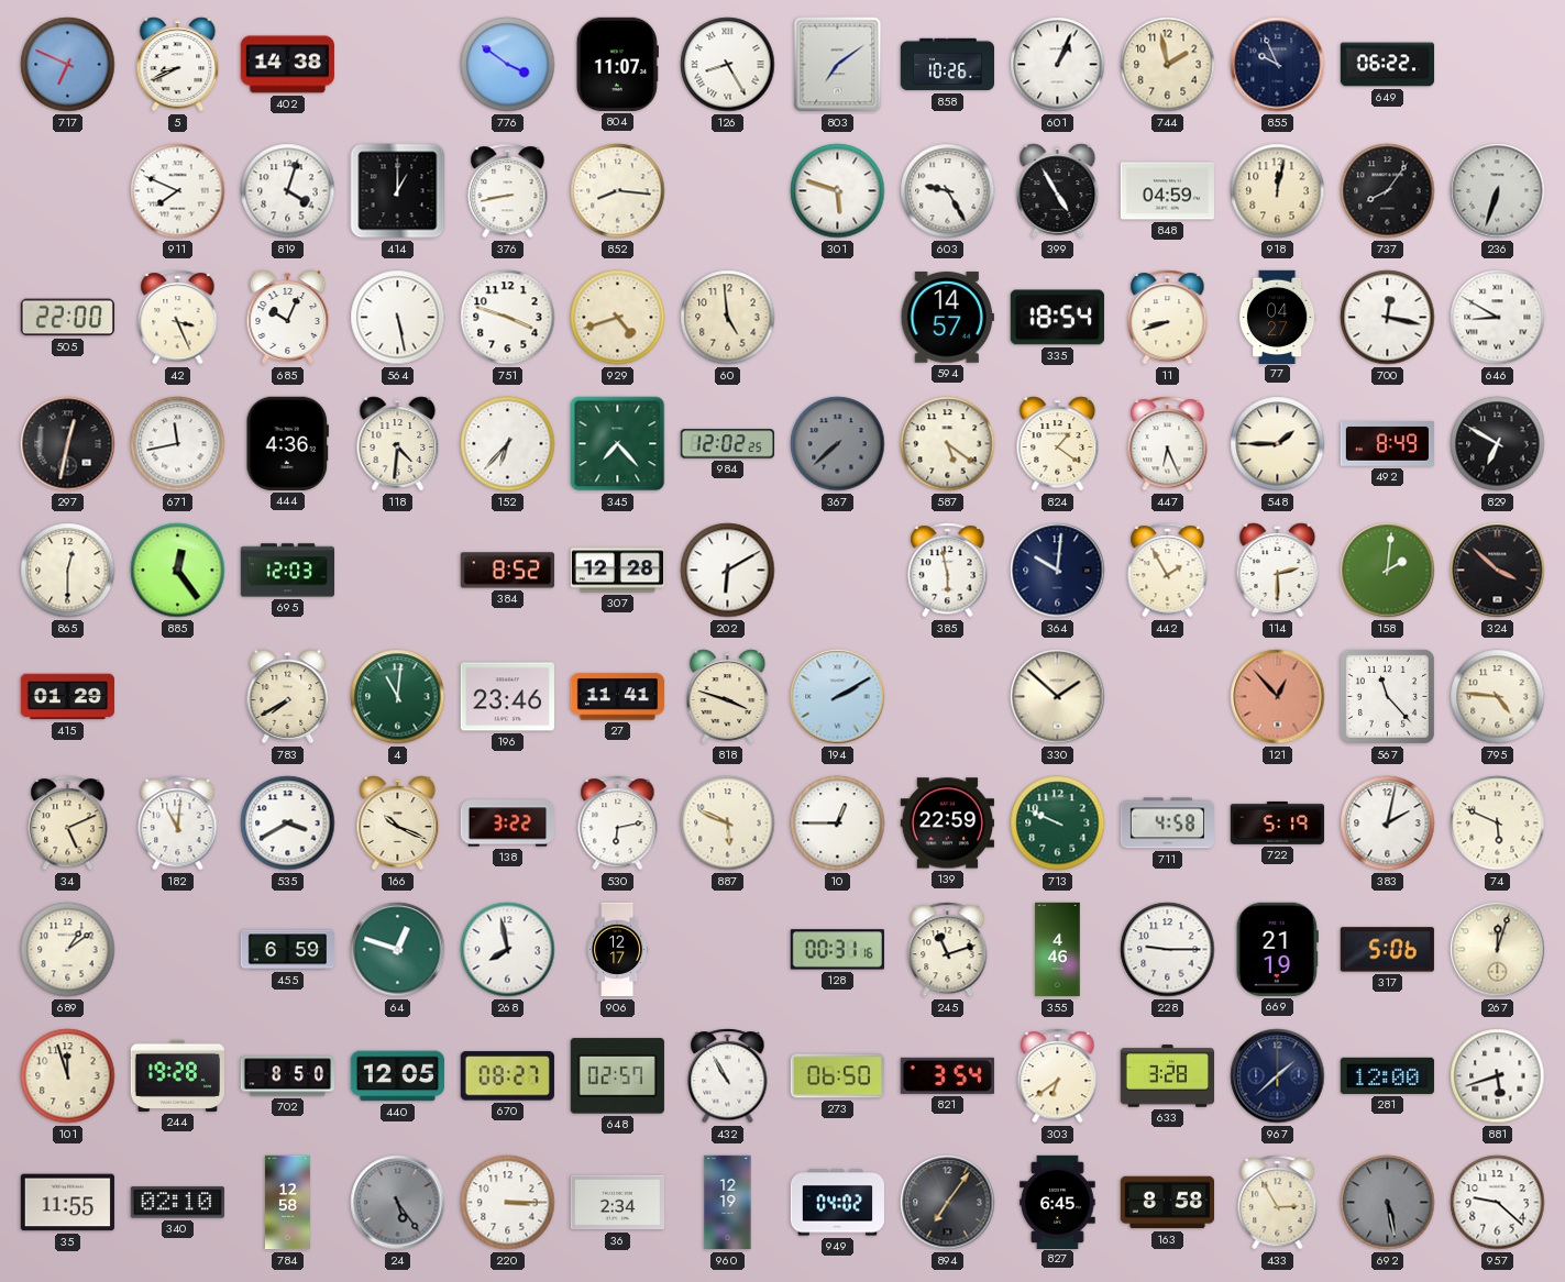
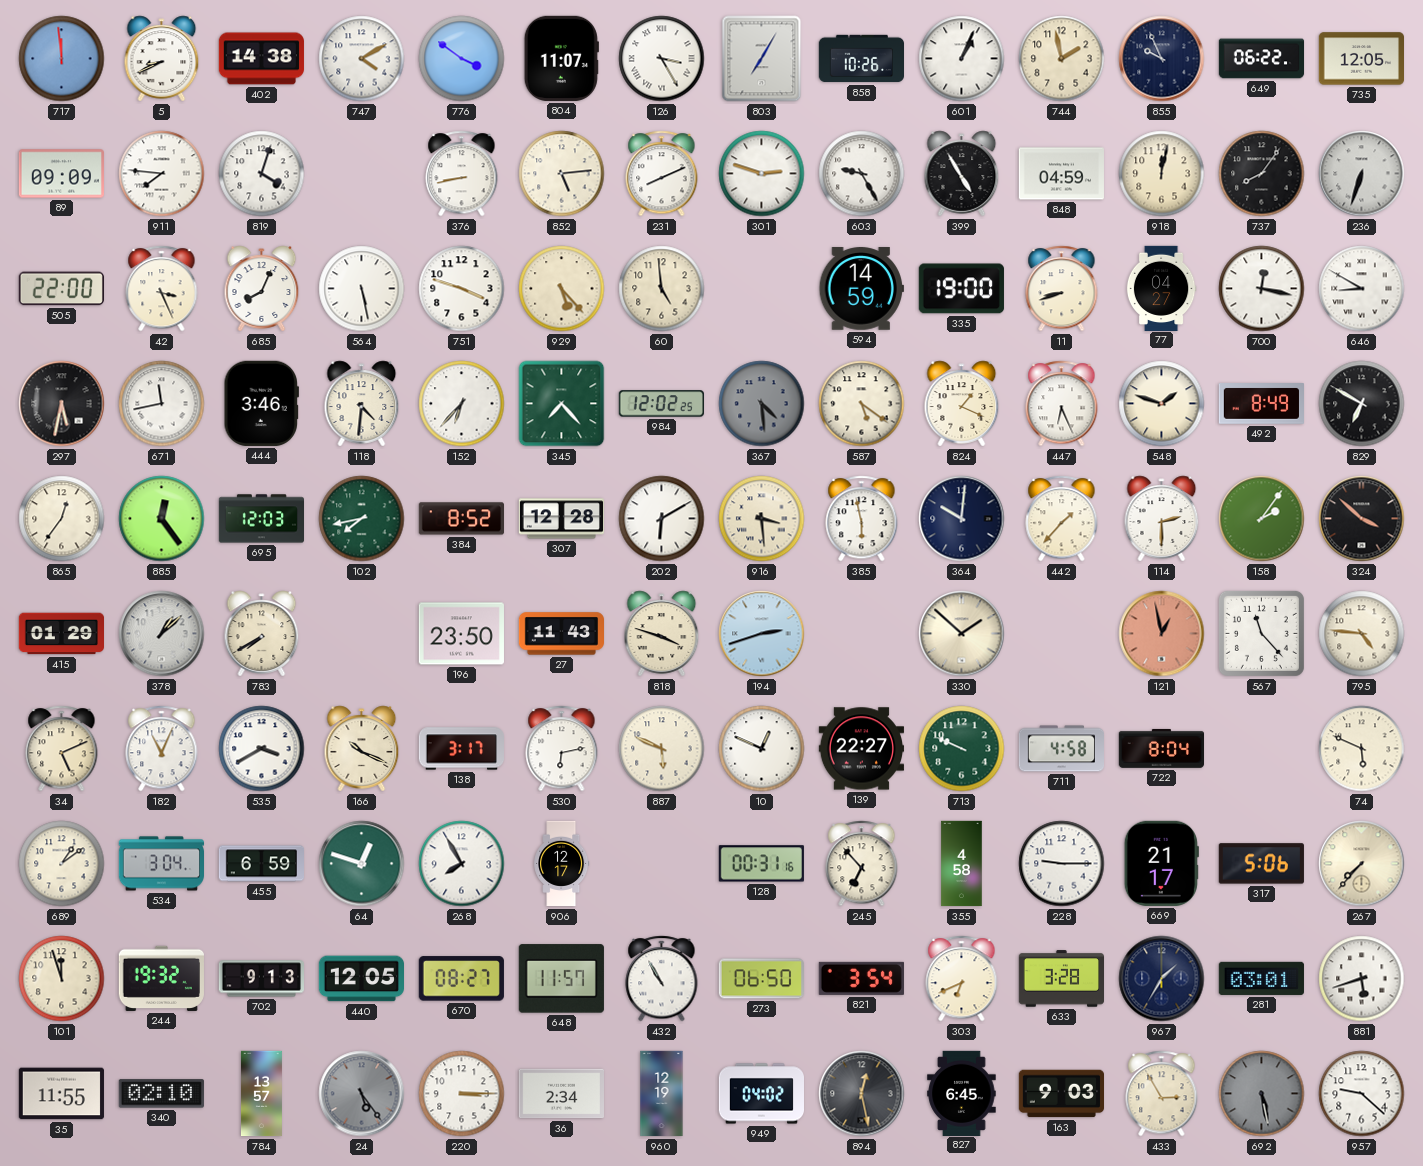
717: 6:49 -> 11:59
747: none -> 4:10
126: 8:25 -> 3:25
803: 7:09 -> 7:05
735: none -> 12:05
89: none -> 09:09
911: 7:49 -> 7:46
414: 1:00 -> none
852: 8:16 -> 5:14
231: none -> 8:11
301: 5:48 -> 2:48
685: 10:04 -> 8:04
929: 4:42 -> 5:23
594: 14:57 -> 14:59
335: 18:54 -> 19:00
297: 12:32 -> 5:32
444: 4:36 -> 3:46
367: 7:38 -> 4:29
824: 1:21 -> 1:19
548: 1:45 -> 1:48
865: 12:30 -> 12:36
102: none -> 7:43
916: none -> 3:29
442: 1:55 -> 1:37
158: 2:01 -> 2:06
378: none -> 1:08
4: 11:01 -> none
196: 23:46 -> 23:50
27: 11:41 -> 11:43
194: 2:10 -> 2:42
121: 12:53 -> 12:58
182: 11:01 -> 11:04
138: 3:22 -> 3:17
10: 12:45 -> 12:49
139: 22:59 -> 22:27
722: 5:19 -> 8:04
383: 2:02 -> none
534: none -> 3:04
268: 7:58 -> 7:55
245: 11:12 -> 6:53
355: 4:46 -> 4:58
669: 21:19 -> 21:17
267: 12:03 -> 7:37
244: 19:28 -> 19:32
702: 8:50 -> 9:13
648: 02:57 -> 11:57
303: 6:39 -> 6:41
967: 1:38 -> 1:35
281: 12:00 -> 03:01
784: 12:58 -> 13:57
894: 7:06 -> 12:28
163: 8:58 -> 9:03
